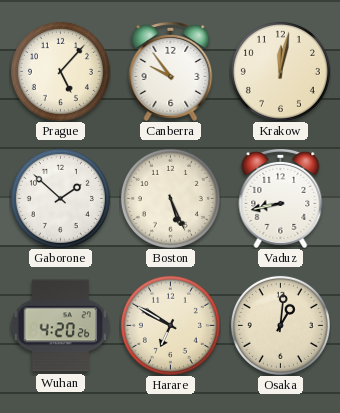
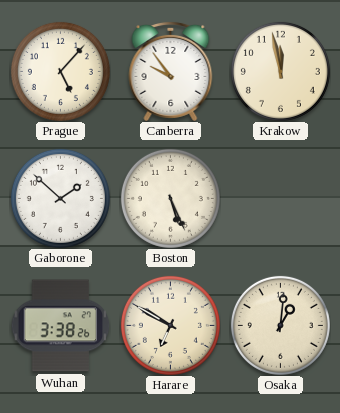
Krakow: 12:02 -> 11:58
Vaduz: 8:43 -> none
Wuhan: 4:20 -> 3:38
